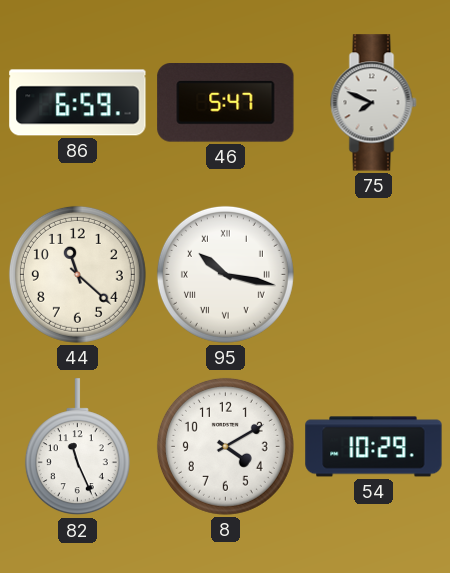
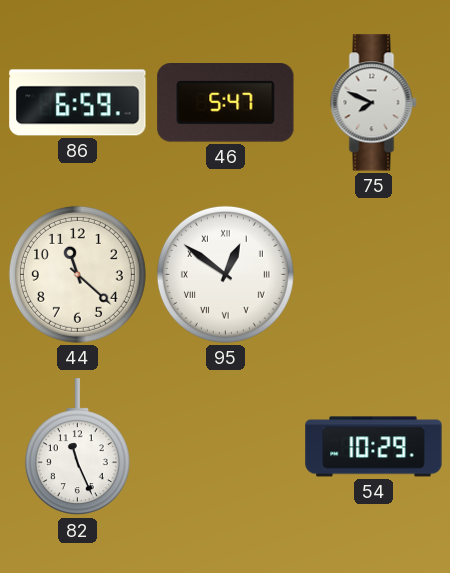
95: 10:17 -> 12:51
8: 4:10 -> none
